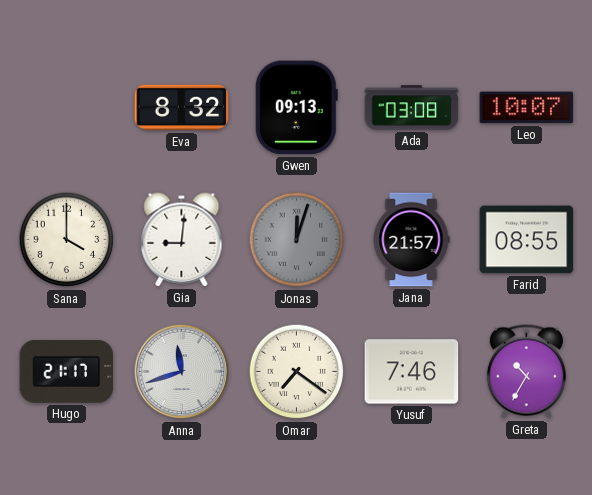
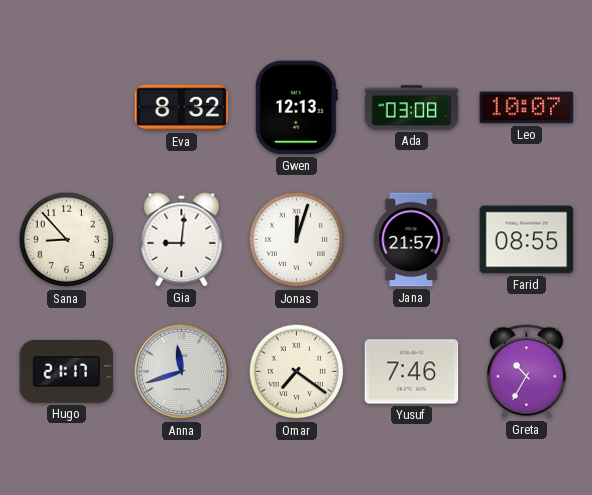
Gwen: 09:13 -> 12:13
Sana: 4:00 -> 8:53
Jonas dial: grey -> white
